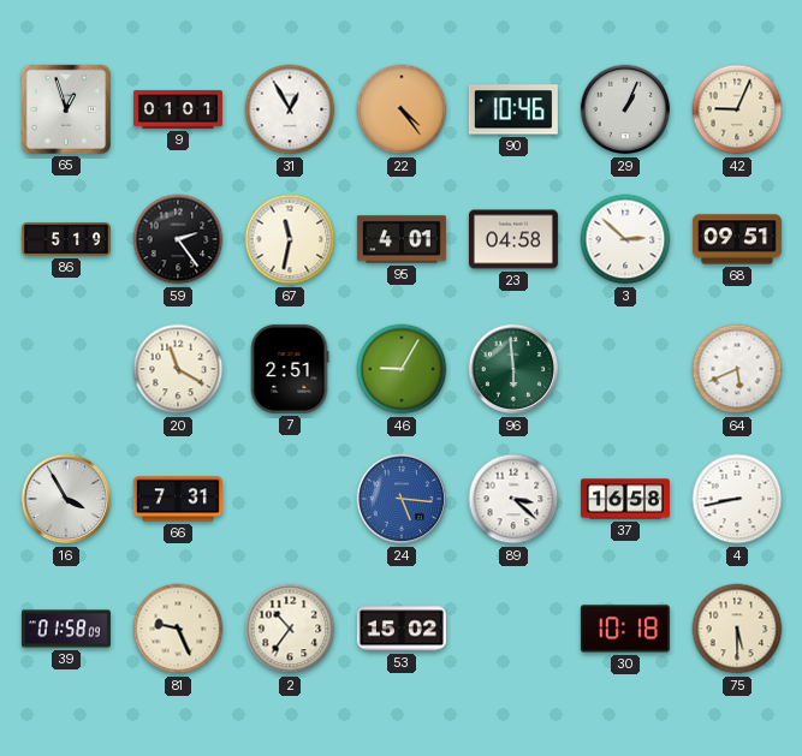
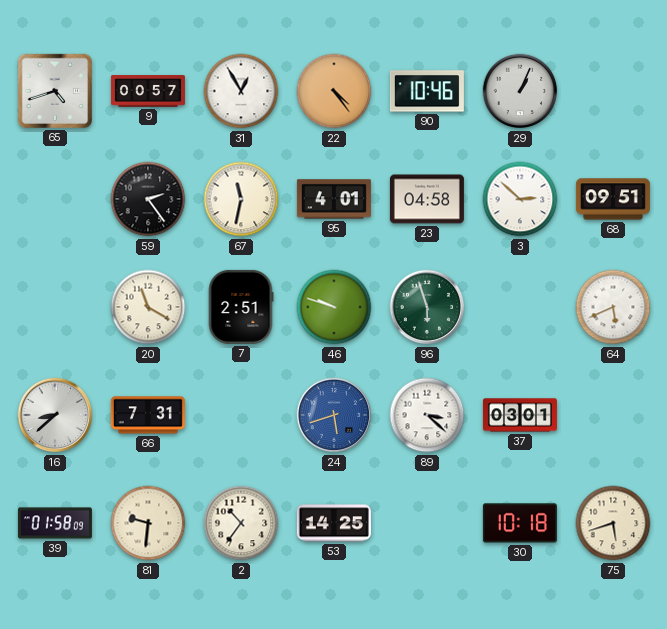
65: 12:57 -> 4:42
9: 01:01 -> 00:57
42: 9:04 -> none
86: 5:19 -> none
46: 9:05 -> 9:48
96: 5:59 -> 5:57
16: 3:55 -> 8:38
24: 5:16 -> 5:42
37: 16:58 -> 03:01
4: 8:43 -> none
81: 9:26 -> 9:31
53: 15:02 -> 14:25
75: 5:30 -> 5:42
